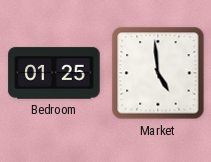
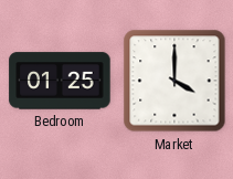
Market: 4:59 -> 4:00
